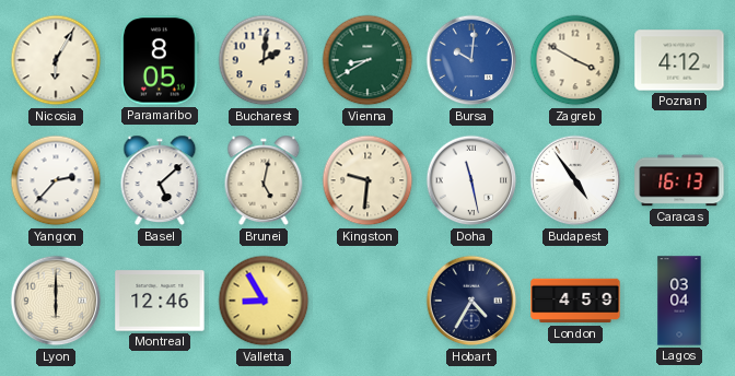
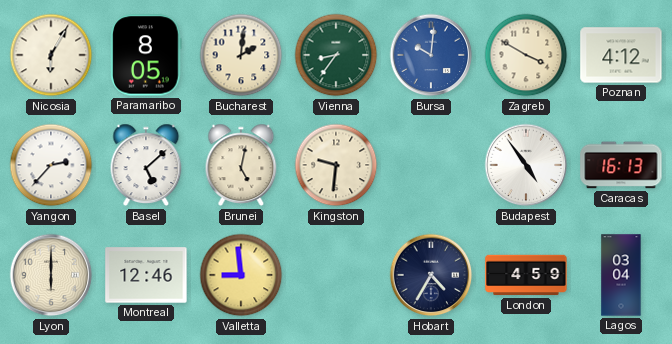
Vienna: 8:40 -> 8:36
Doha: 11:28 -> none
Valletta: 8:55 -> 8:59
